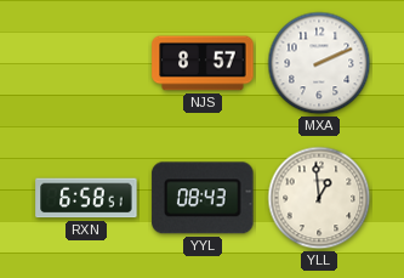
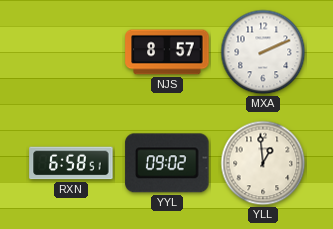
YYL: 08:43 -> 09:02
